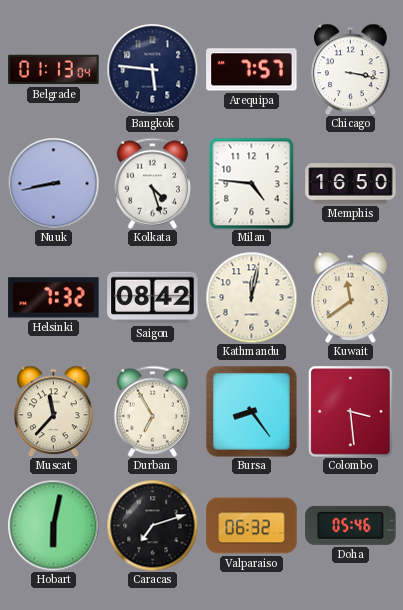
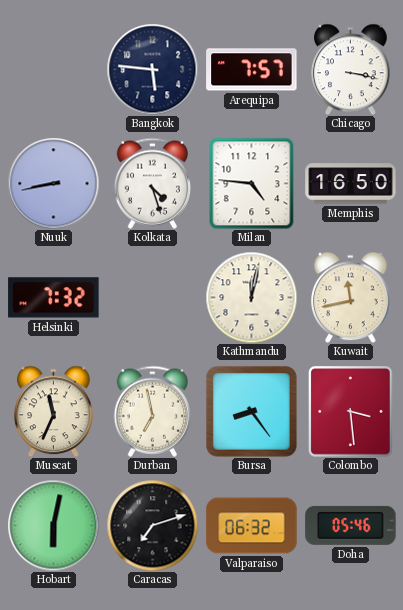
Belgrade: 01:13 -> none
Saigon: 08:42 -> none
Kuwait: 11:39 -> 11:43
Muscat: 11:37 -> 11:34
Durban: 6:55 -> 6:58
